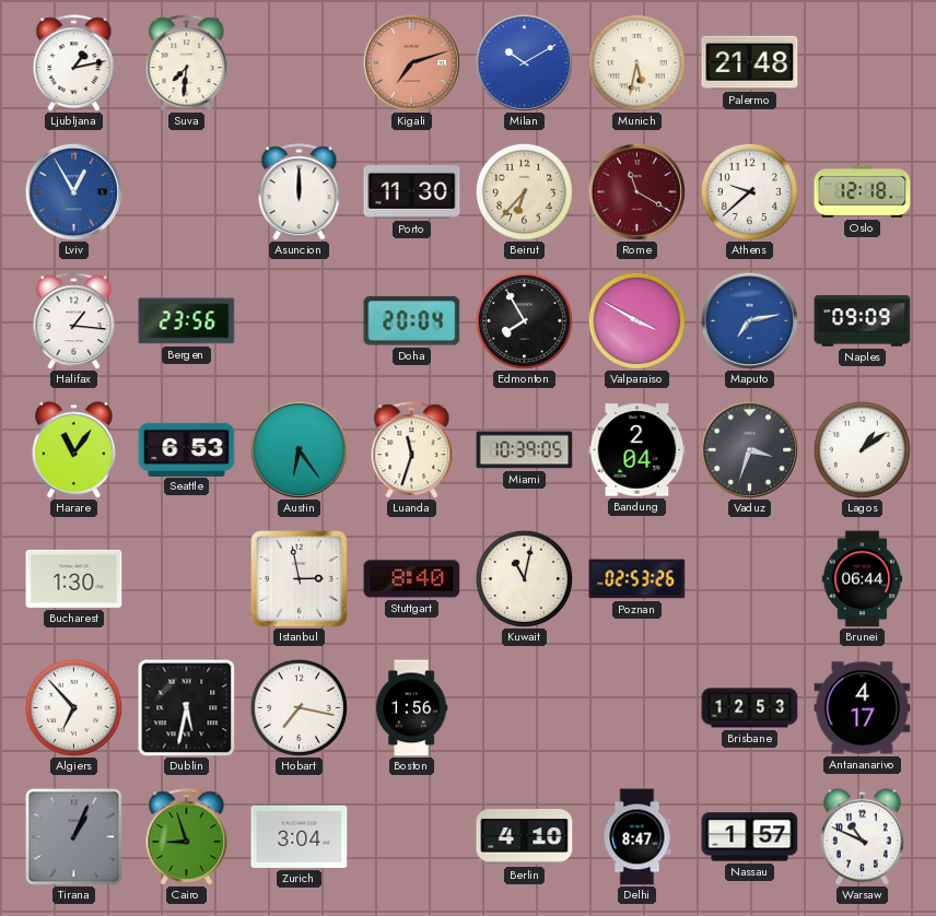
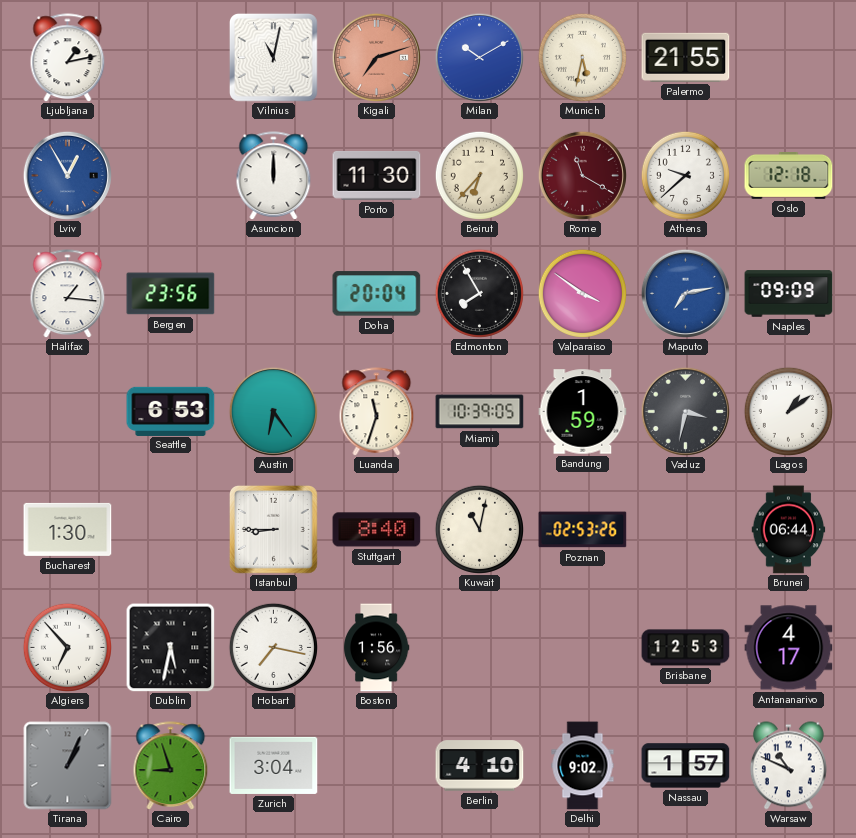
Suva: 7:31 -> none
Vilnius: none -> 11:02
Palermo: 21:48 -> 21:55
Valparaiso: 3:50 -> 3:51
Harare: 11:06 -> none
Bandung: 2:04 -> 1:59
Vaduz: 3:33 -> 3:32
Istanbul: 2:58 -> 8:45
Delhi: 8:47 -> 9:02
